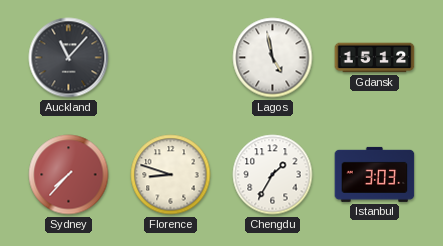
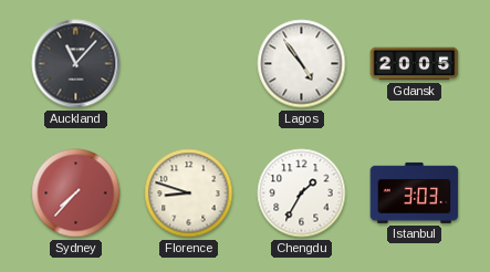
Lagos: 4:58 -> 4:54
Gdansk: 15:12 -> 20:05
